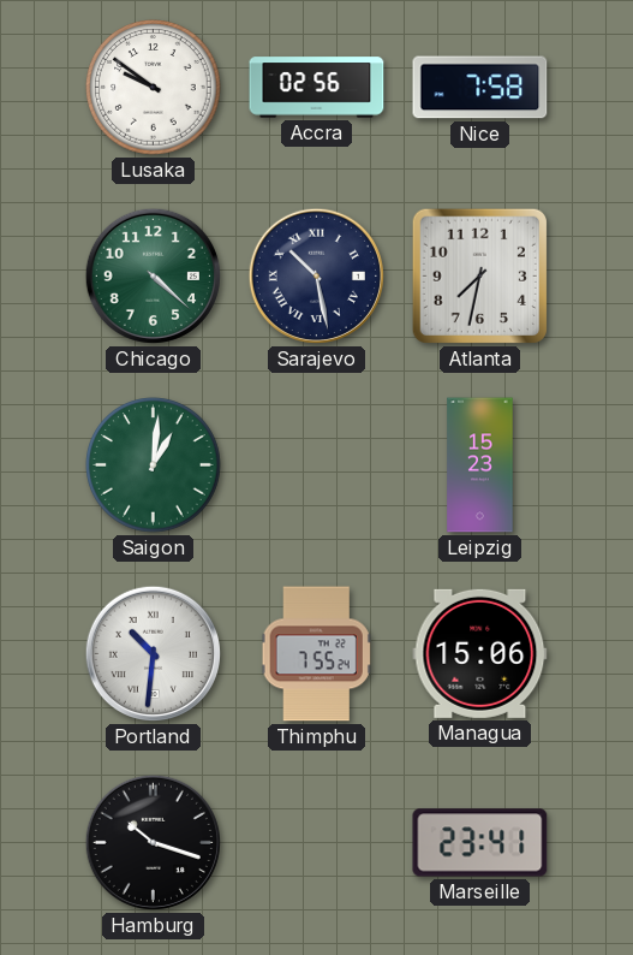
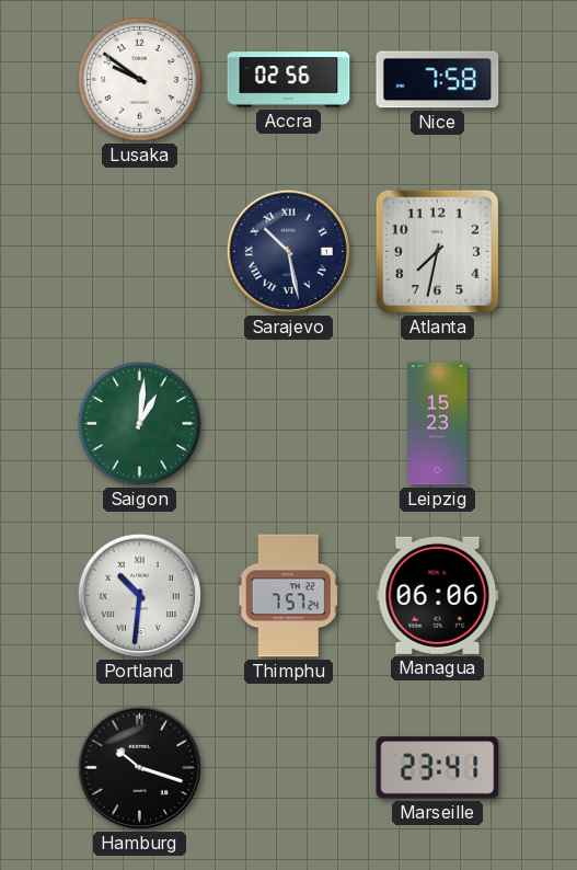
Chicago: 4:22 -> none
Thimphu: 7:55 -> 7:57
Managua: 15:06 -> 06:06
